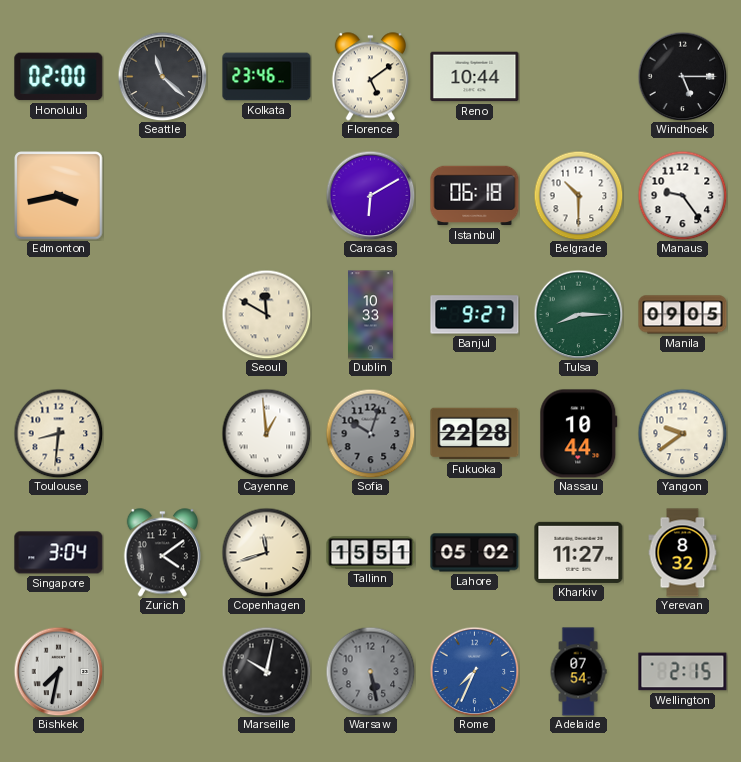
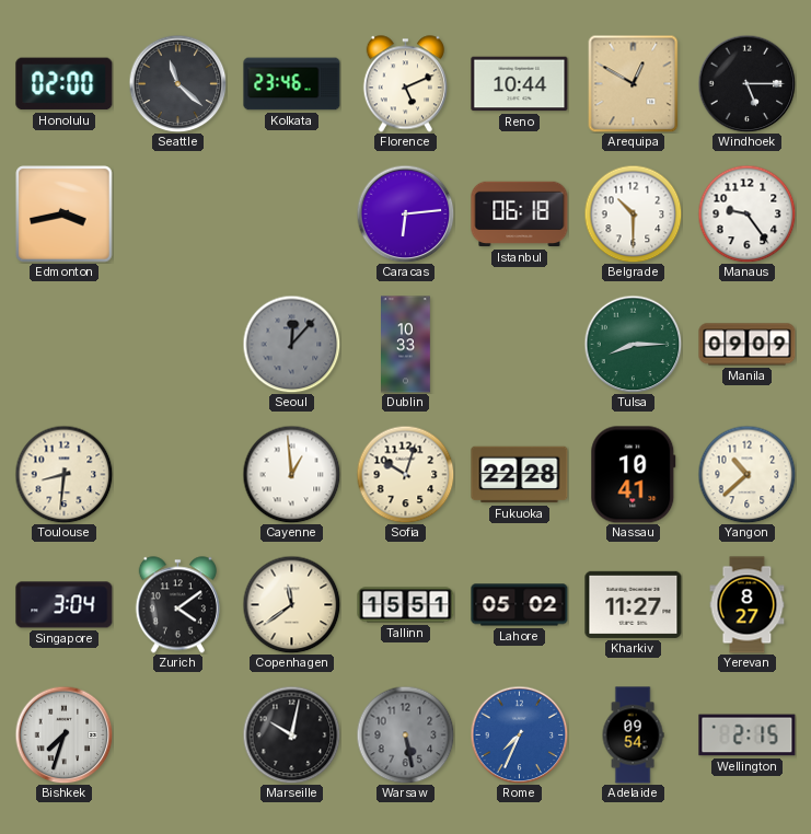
Florence: 5:09 -> 5:11
Arequipa: none -> 12:50
Caracas: 6:10 -> 6:14
Seoul: 11:50 -> 12:07
Seoul dial: cream -> grey
Banjul: 9:27 -> none
Manila: 09:05 -> 09:09
Sofia dial: grey -> cream
Nassau: 10:44 -> 10:41
Yangon: 9:39 -> 10:38
Copenhagen: 11:42 -> 11:39
Yerevan: 8:32 -> 8:27
Bishkek: 7:32 -> 7:33
Adelaide: 07:54 -> 09:54
